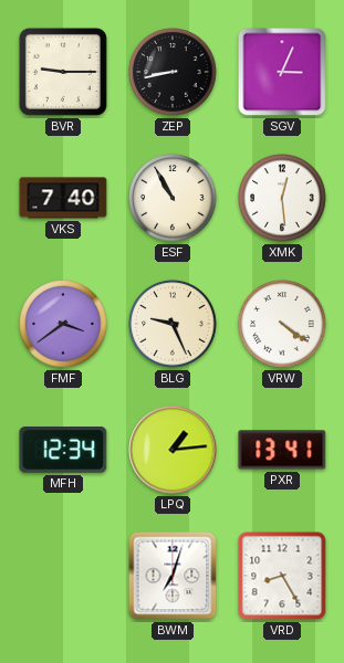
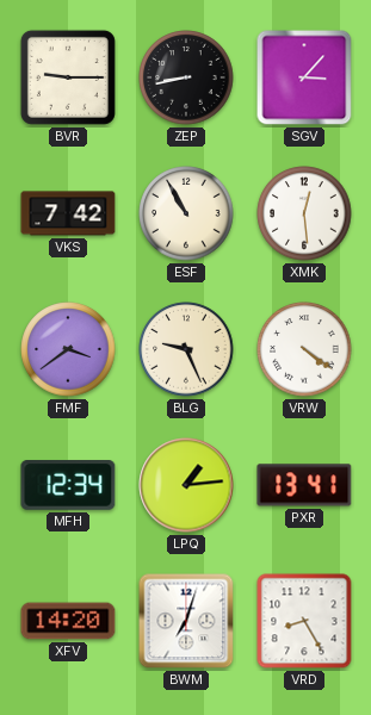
SGV: 3:04 -> 3:07
VKS: 7:40 -> 7:42
XFV: none -> 14:20
